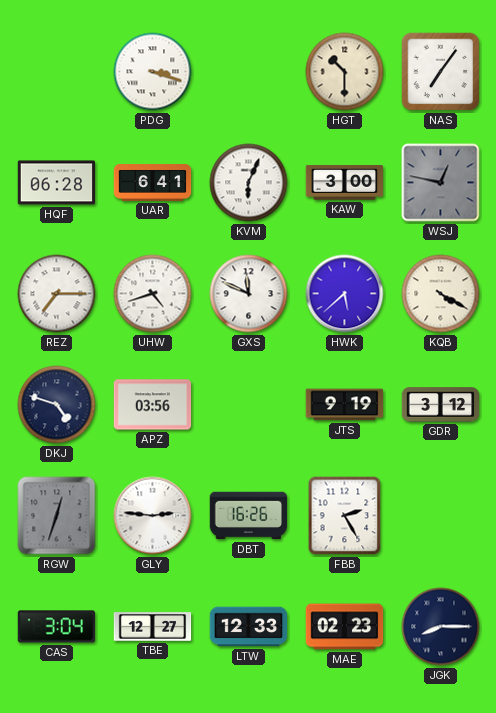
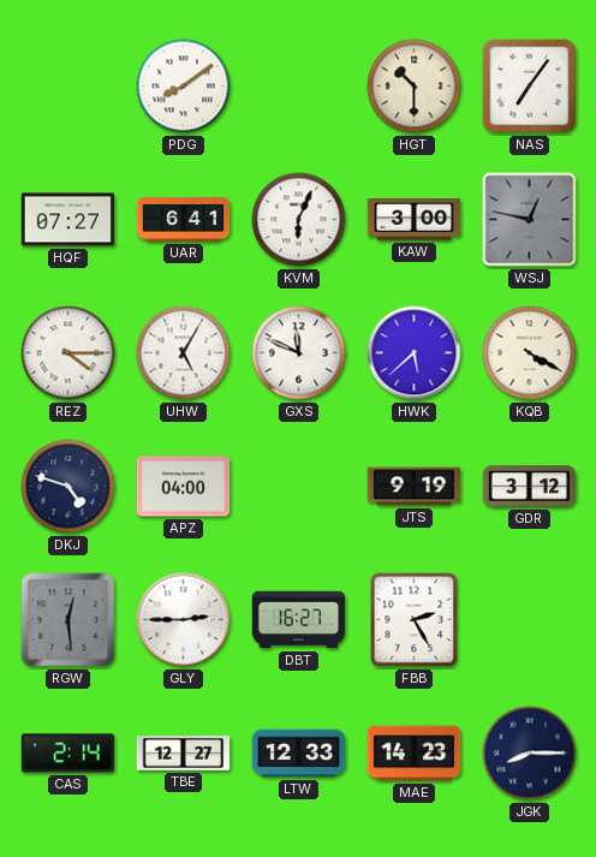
PDG: 3:18 -> 8:09
HQF: 06:28 -> 07:27
REZ: 7:15 -> 4:15
UHW: 4:42 -> 5:05
APZ: 03:56 -> 04:00
RGW: 12:33 -> 12:29
GLY: 2:46 -> 2:45
DBT: 16:26 -> 16:27
CAS: 3:04 -> 2:14
MAE: 02:23 -> 14:23
